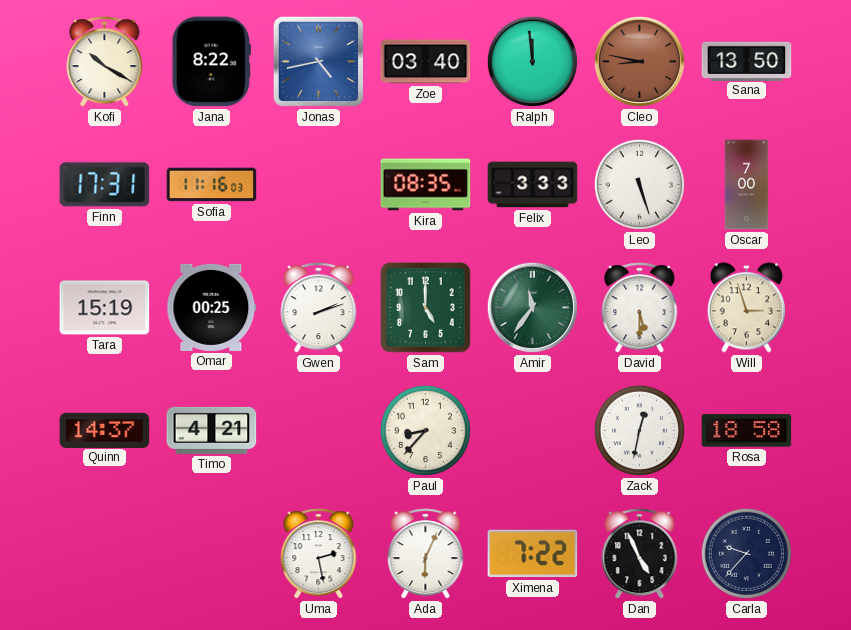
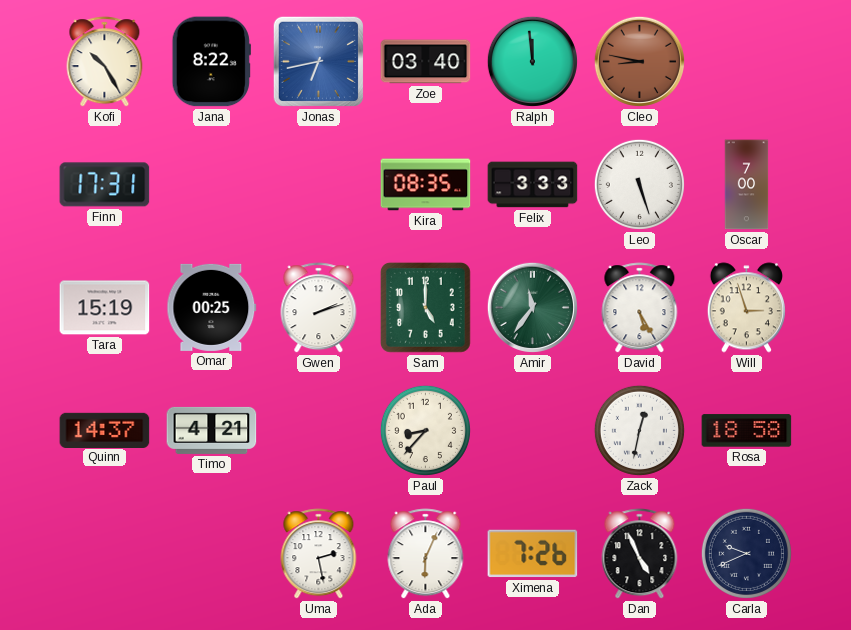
Kofi: 10:20 -> 10:25
Jonas: 4:43 -> 6:43
Sana: 13:50 -> none
Sofia: 11:16 -> none
David: 5:30 -> 5:25
Ximena: 7:22 -> 7:26
Carla: 9:37 -> 9:41
